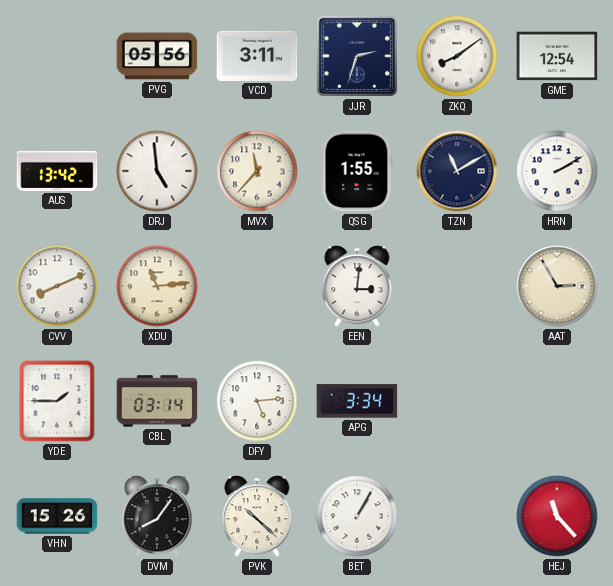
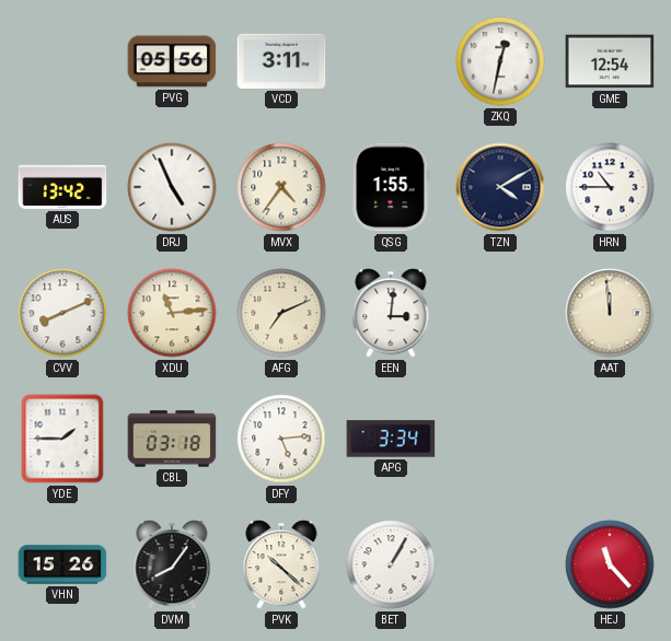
JJR: 2:33 -> none
ZKQ: 8:09 -> 12:32
DRJ: 4:59 -> 4:56
MVX: 11:37 -> 4:36
TZN: 11:10 -> 4:10
HRN: 2:10 -> 10:45
AFG: none -> 7:11
AAT: 2:55 -> 11:59
CBL: 03:14 -> 03:18
